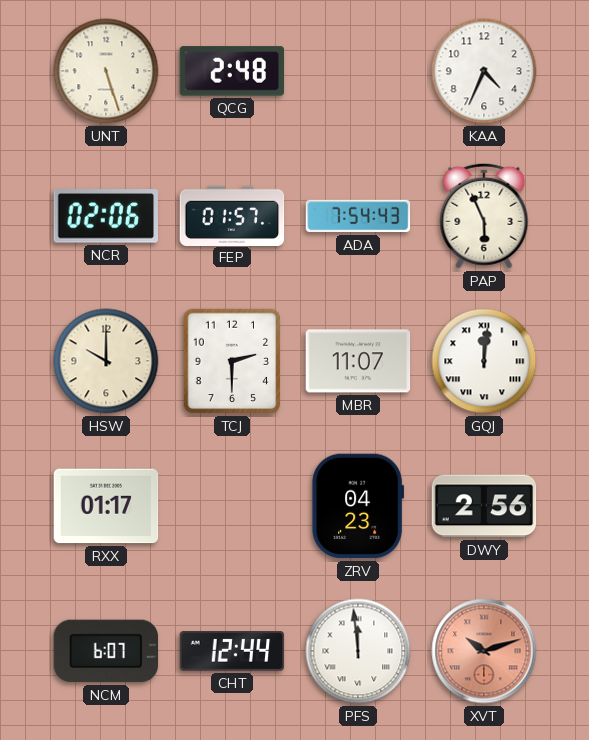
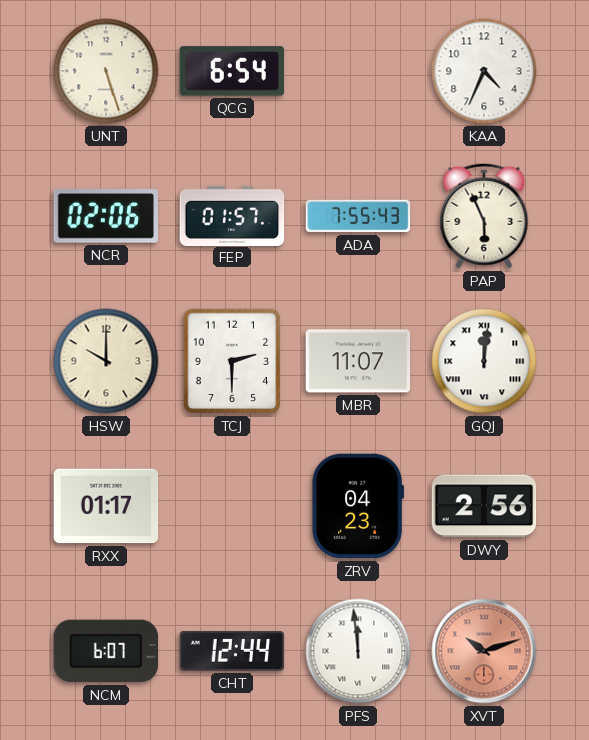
QCG: 2:48 -> 6:54
ADA: 7:54 -> 7:55
